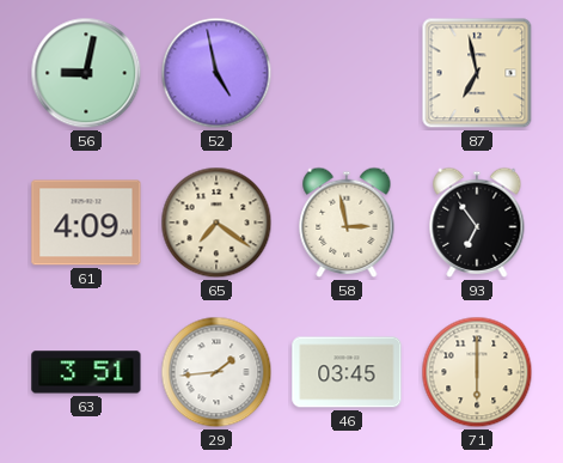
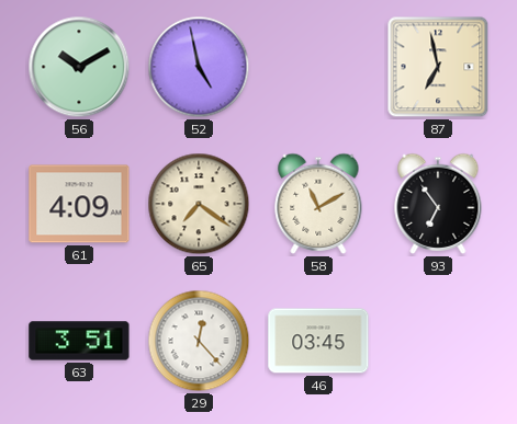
56: 9:02 -> 10:10
58: 2:58 -> 11:10
29: 1:44 -> 12:23
71: 6:00 -> none
